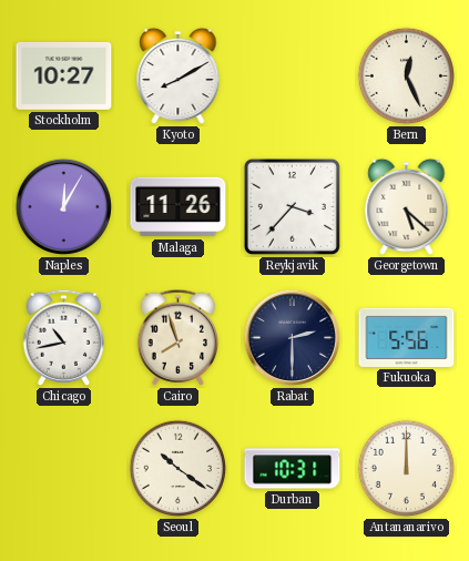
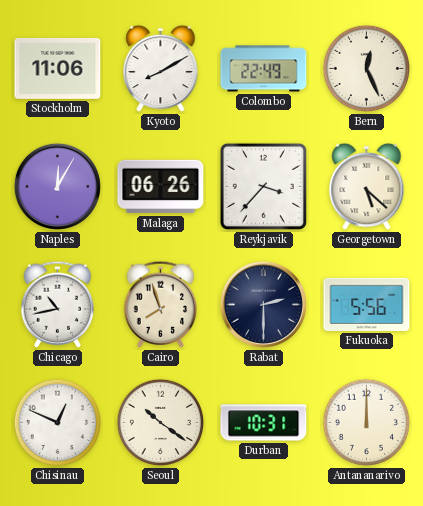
Stockholm: 10:27 -> 11:06
Colombo: none -> 22:49
Malaga: 11:26 -> 06:26
Chisinau: none -> 12:49
